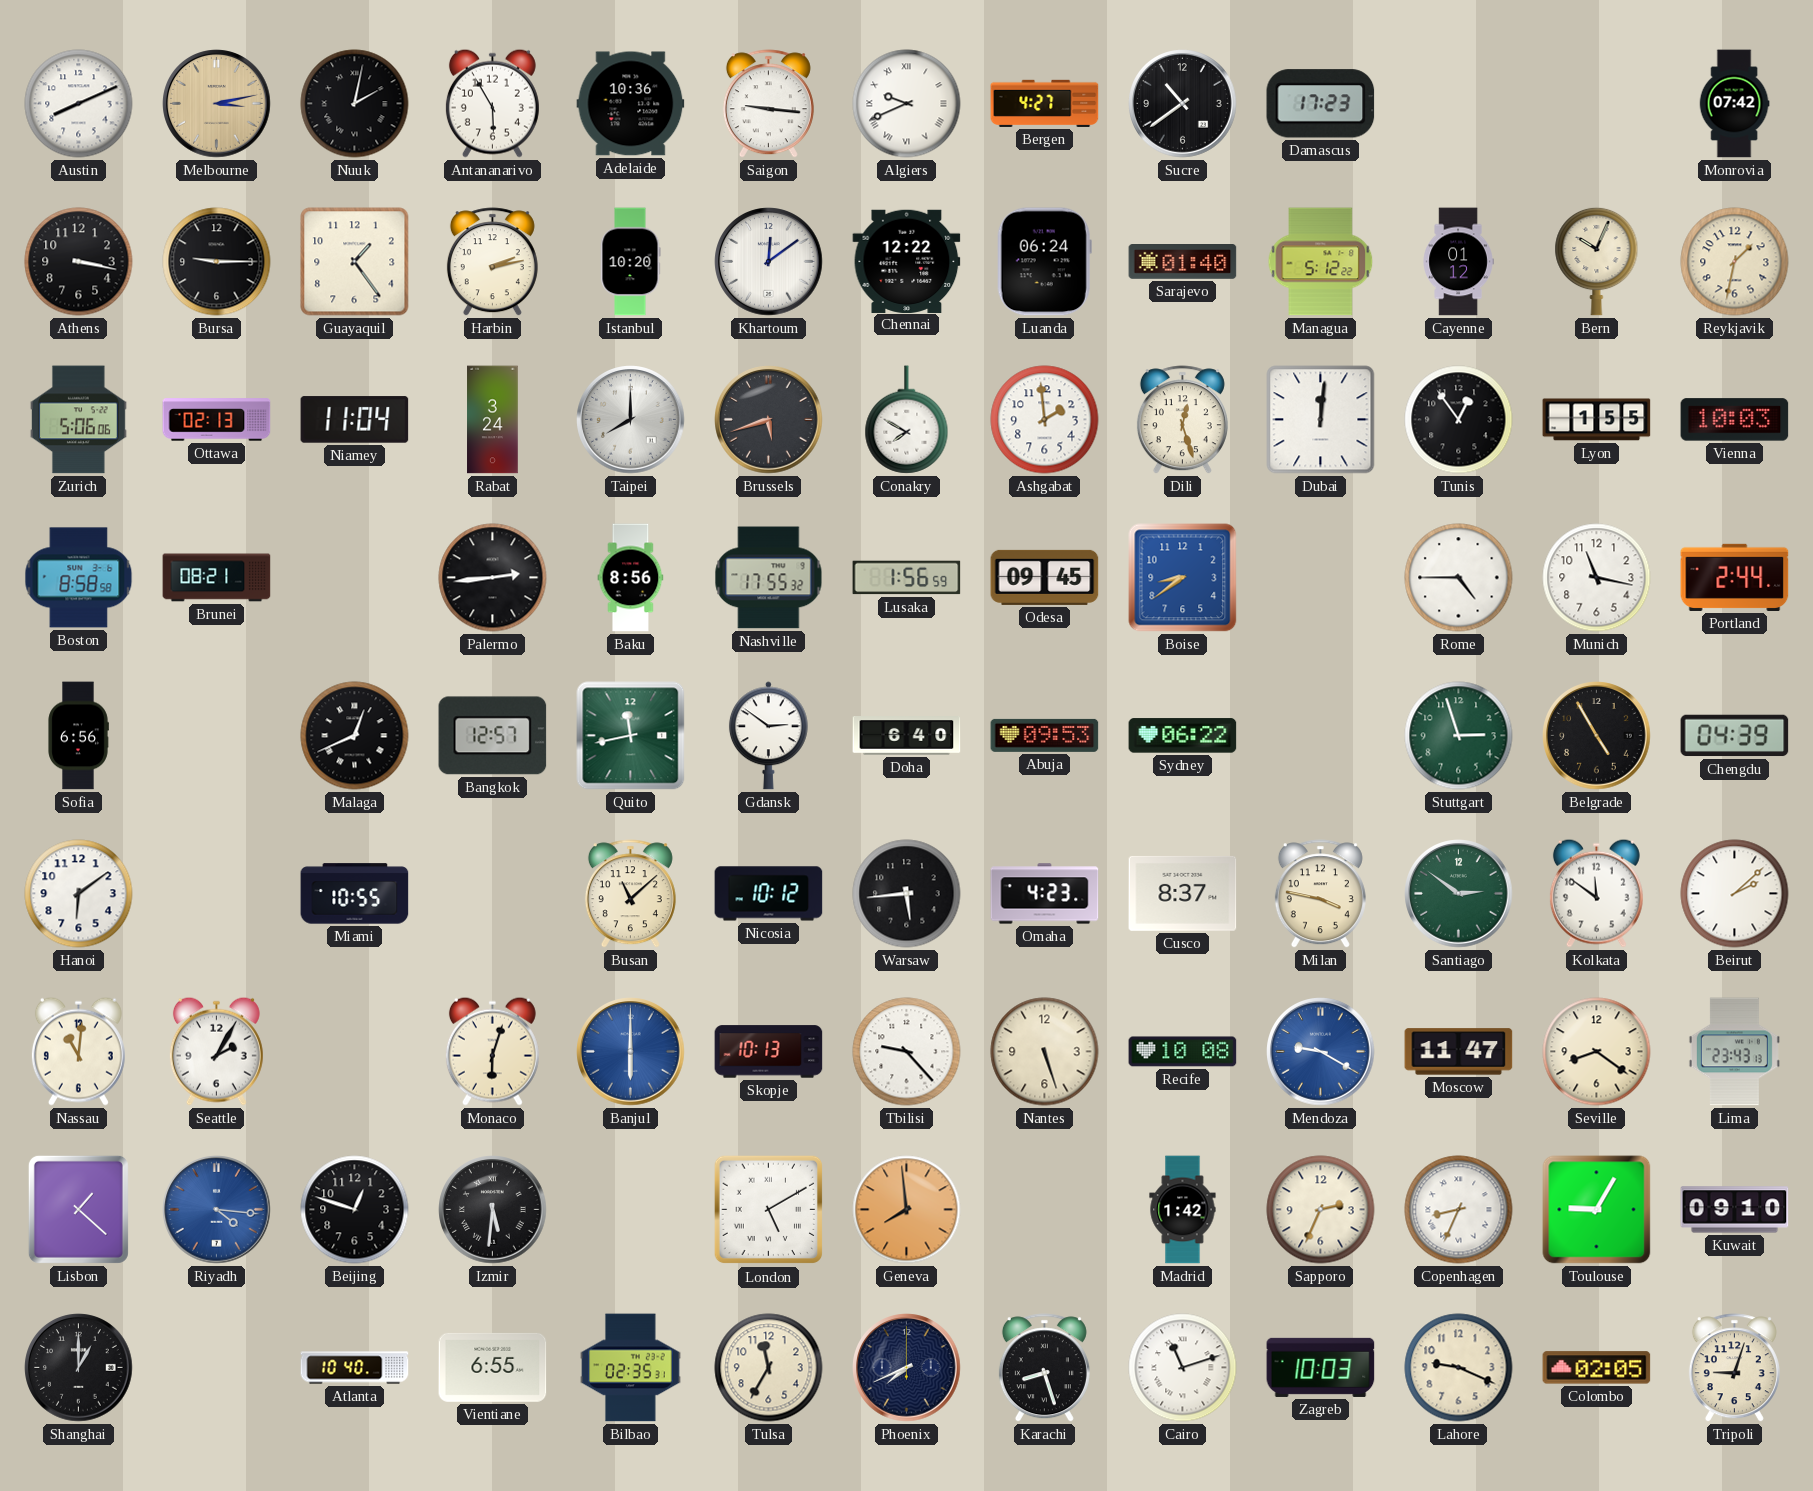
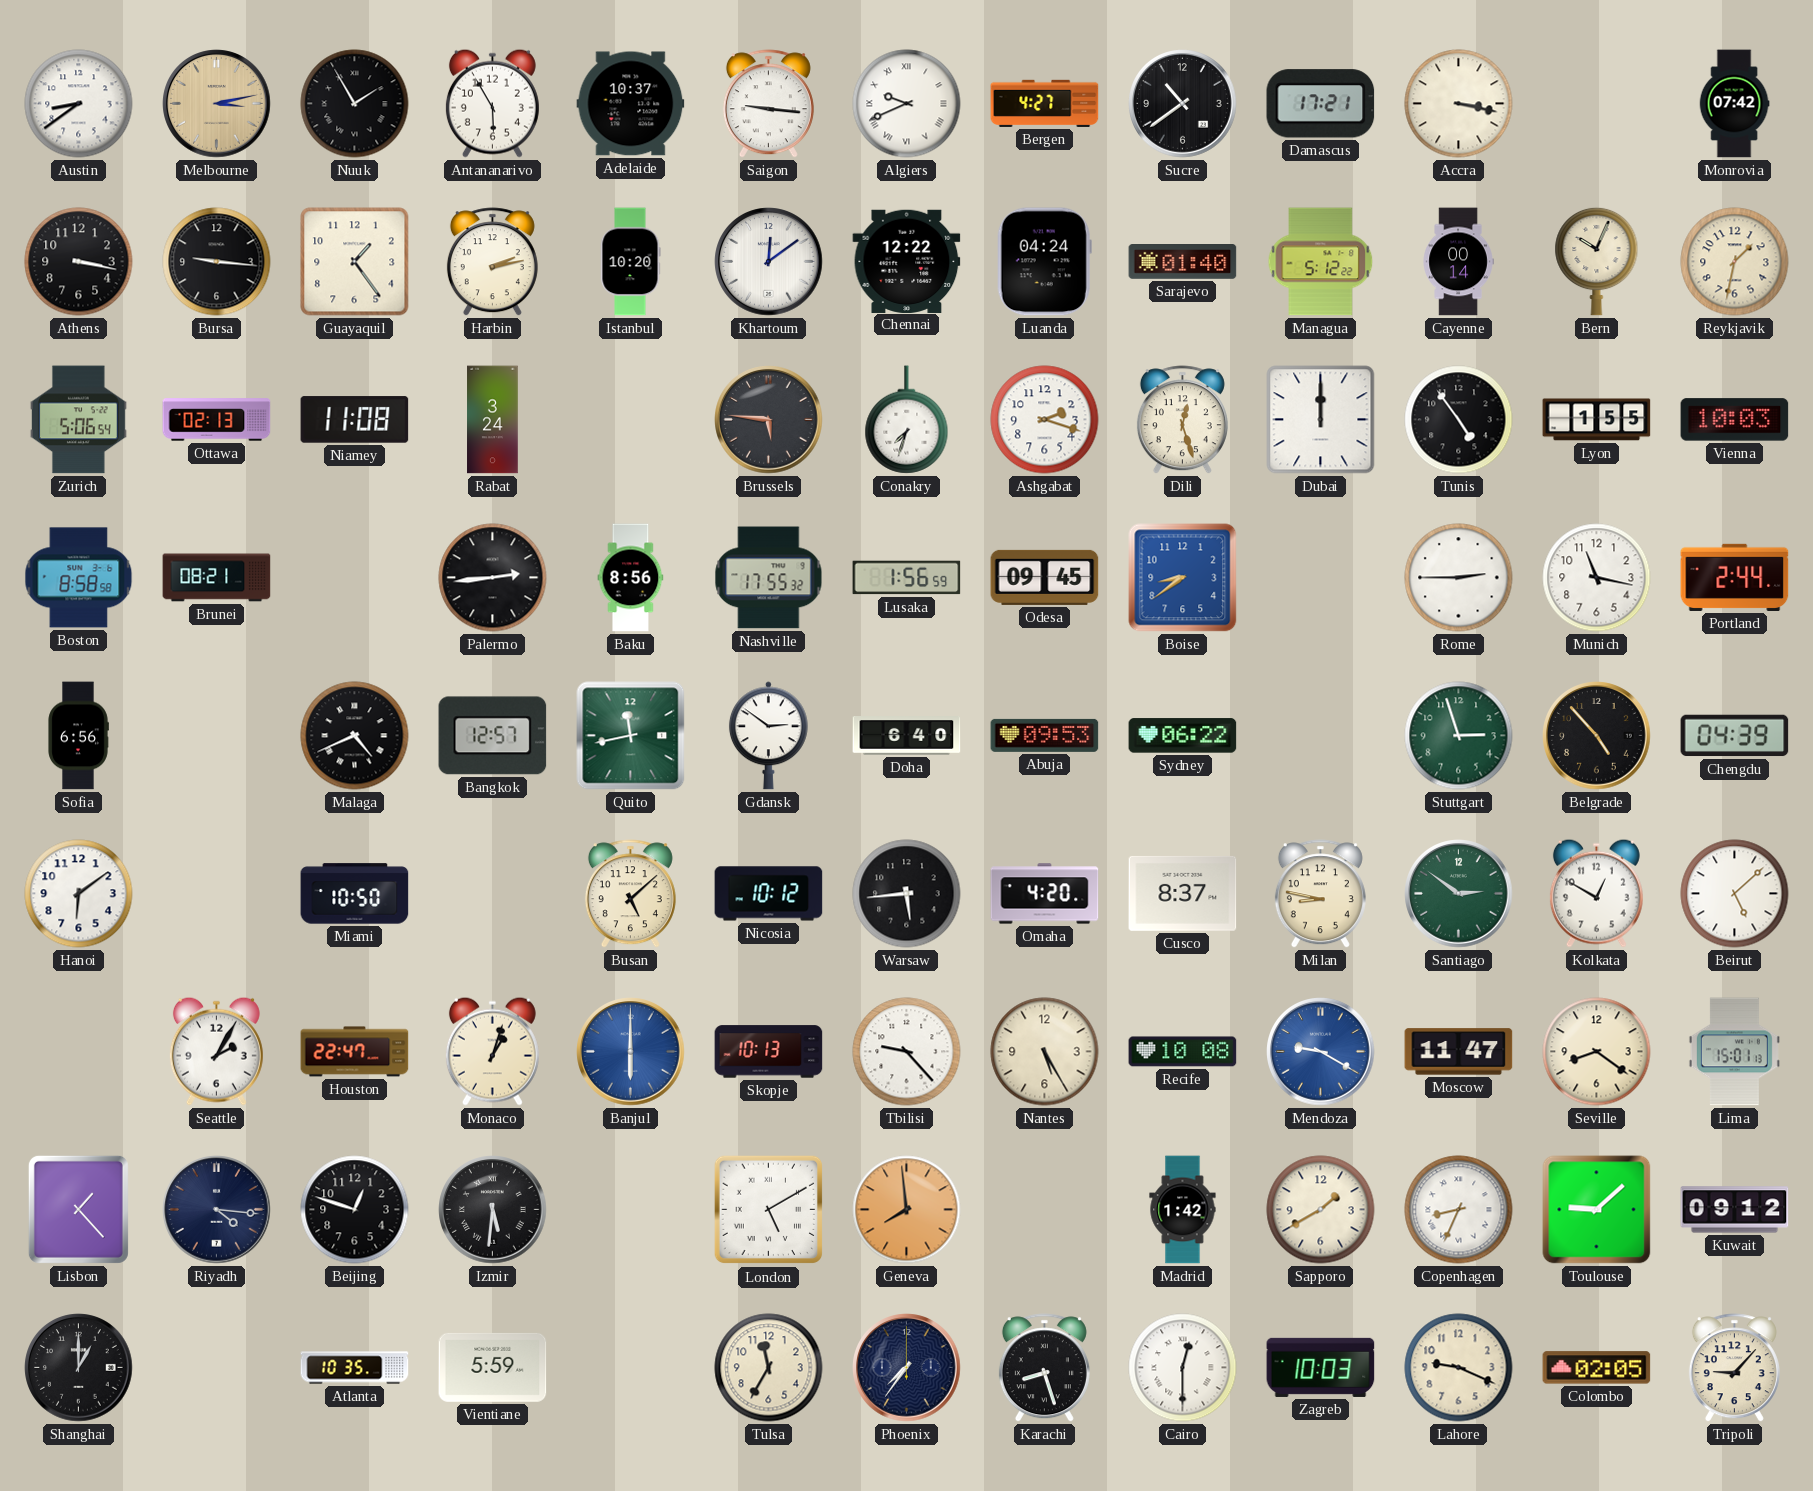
Austin: 8:11 -> 8:39
Nuuk: 2:02 -> 1:55
Adelaide: 10:36 -> 10:37
Damascus: 17:23 -> 17:21
Accra: none -> 3:17
Bursa: 9:15 -> 9:16
Luanda: 06:24 -> 04:24
Cayenne: 01:12 -> 00:14
Zurich: 5:06:06 -> 5:06:54
Niamey: 11:04 -> 11:08
Taipei: 8:00 -> none
Brussels: 5:42 -> 5:46
Conakry: 7:50 -> 7:33
Ashgabat: 1:59 -> 2:18
Dubai: 12:01 -> 12:00
Tunis: 12:54 -> 4:54
Rome: 4:45 -> 2:45
Malaga: 12:41 -> 4:41
Belgrade: 4:55 -> 4:53
Miami: 10:55 -> 10:50
Busan: 11:08 -> 5:08
Omaha: 4:23 -> 4:20
Milan: 3:47 -> 8:47
Kolkata: 11:51 -> 12:50
Beirut: 2:08 -> 5:08
Nassau: 11:01 -> none
Houston: none -> 22:47
Monaco: 6:03 -> 1:03
Nantes: 5:27 -> 5:25
Lima: 23:43 -> 15:01
Lisbon: 1:22 -> 1:23
Riyadh dial: blue -> navy
Sapporo: 2:34 -> 1:40
Toulouse: 9:05 -> 9:08
Kuwait: 09:10 -> 09:12
Atlanta: 10:40 -> 10:35
Vientiane: 6:55 -> 5:59
Bilbao: 02:35 -> none
Phoenix: 7:41 -> 7:36
Cairo: 11:12 -> 12:30
Tripoli: 9:03 -> 9:07
